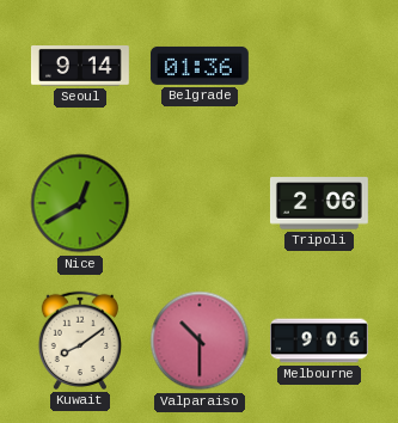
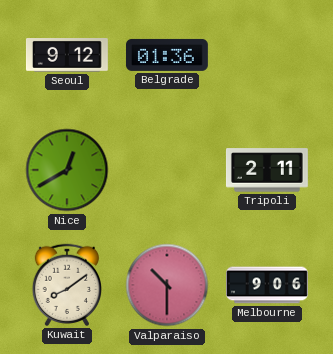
Seoul: 9:14 -> 9:12
Tripoli: 2:06 -> 2:11
